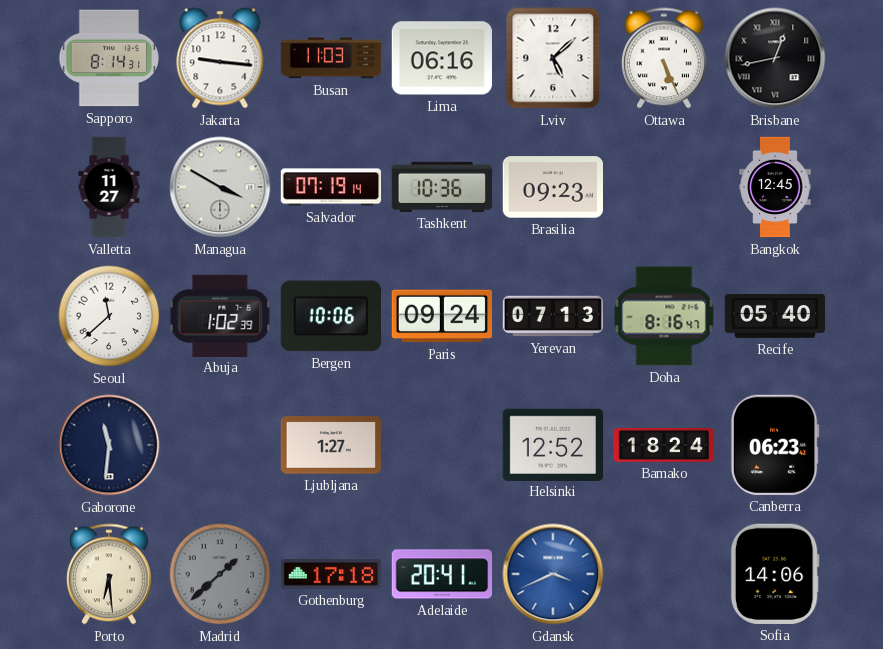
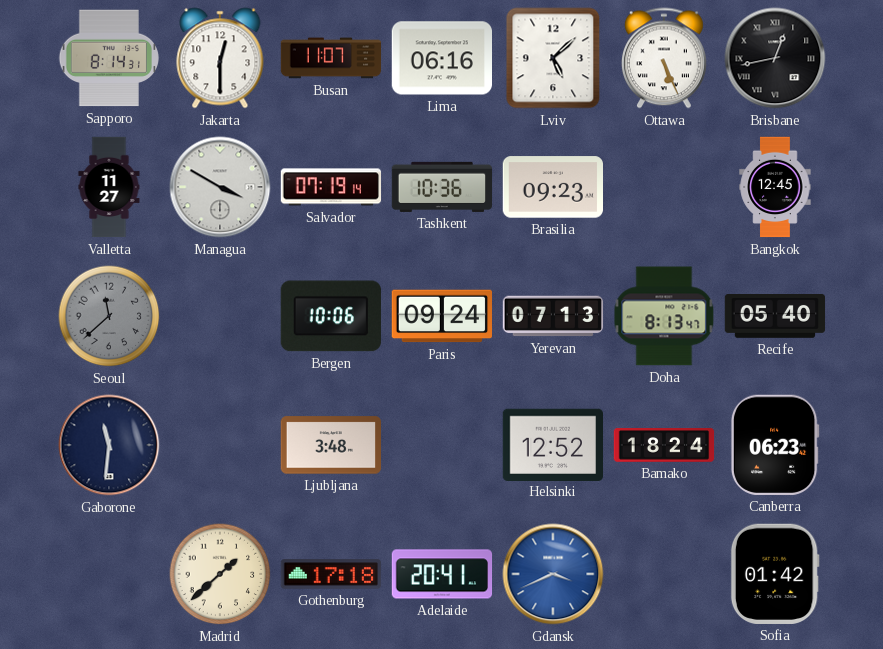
Jakarta: 9:16 -> 12:30
Busan: 11:03 -> 11:07
Seoul dial: white -> grey
Abuja: 1:02 -> none
Doha: 8:16 -> 8:13
Ljubljana: 1:27 -> 3:48
Porto: 6:29 -> none
Madrid dial: grey -> cream
Sofia: 14:06 -> 01:42
